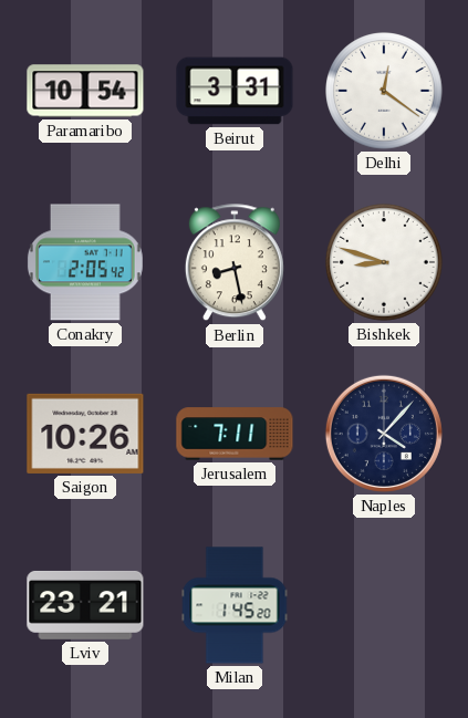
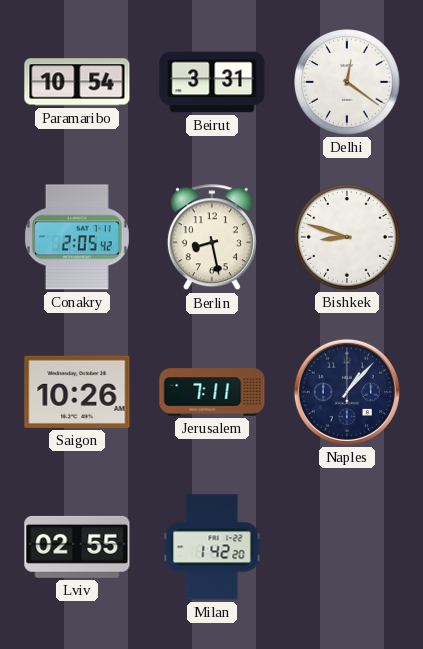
Naples: 4:07 -> 1:07
Lviv: 23:21 -> 02:55
Milan: 1:45 -> 1:42
